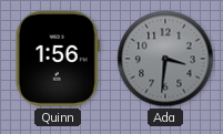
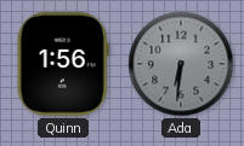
Ada: 3:31 -> 6:31
